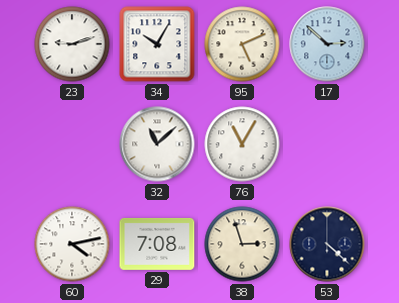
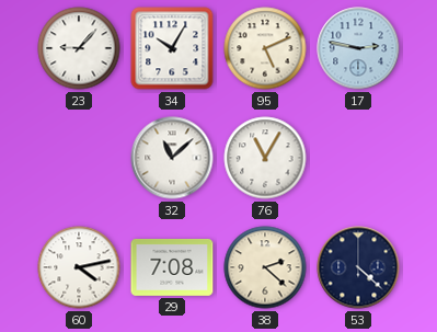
23: 9:12 -> 9:07
17: 2:52 -> 2:47
38: 2:57 -> 2:22
